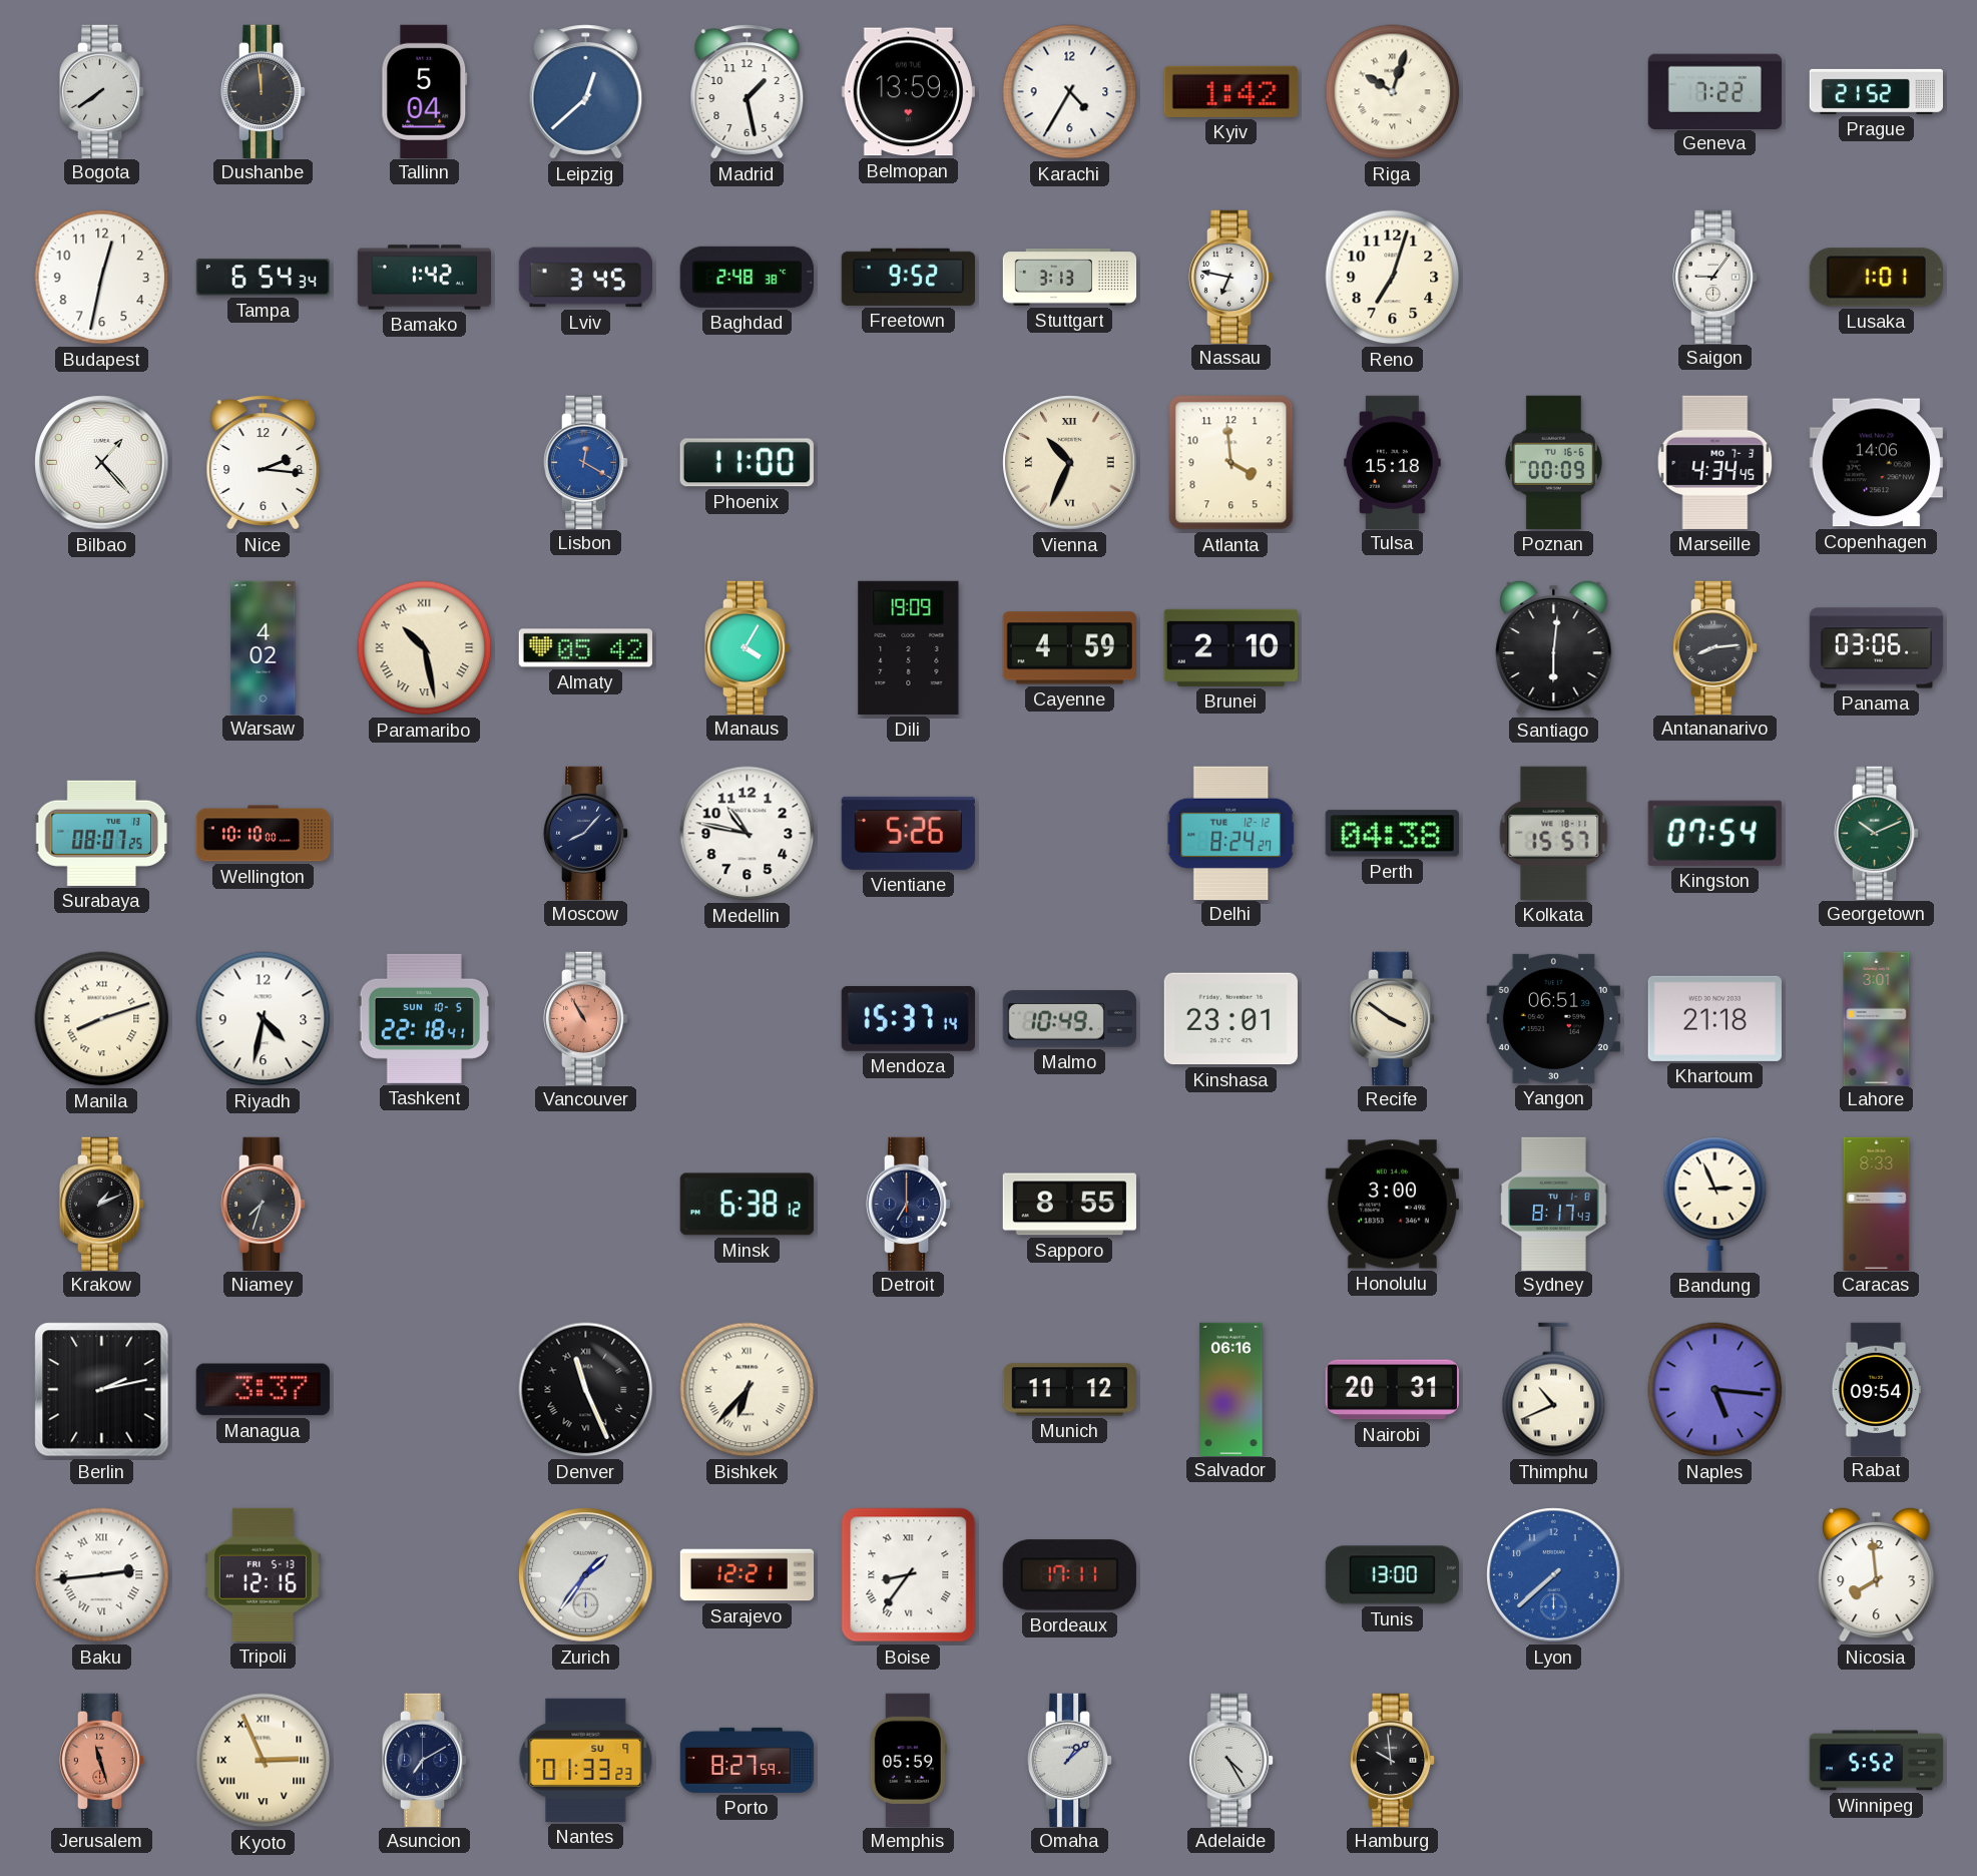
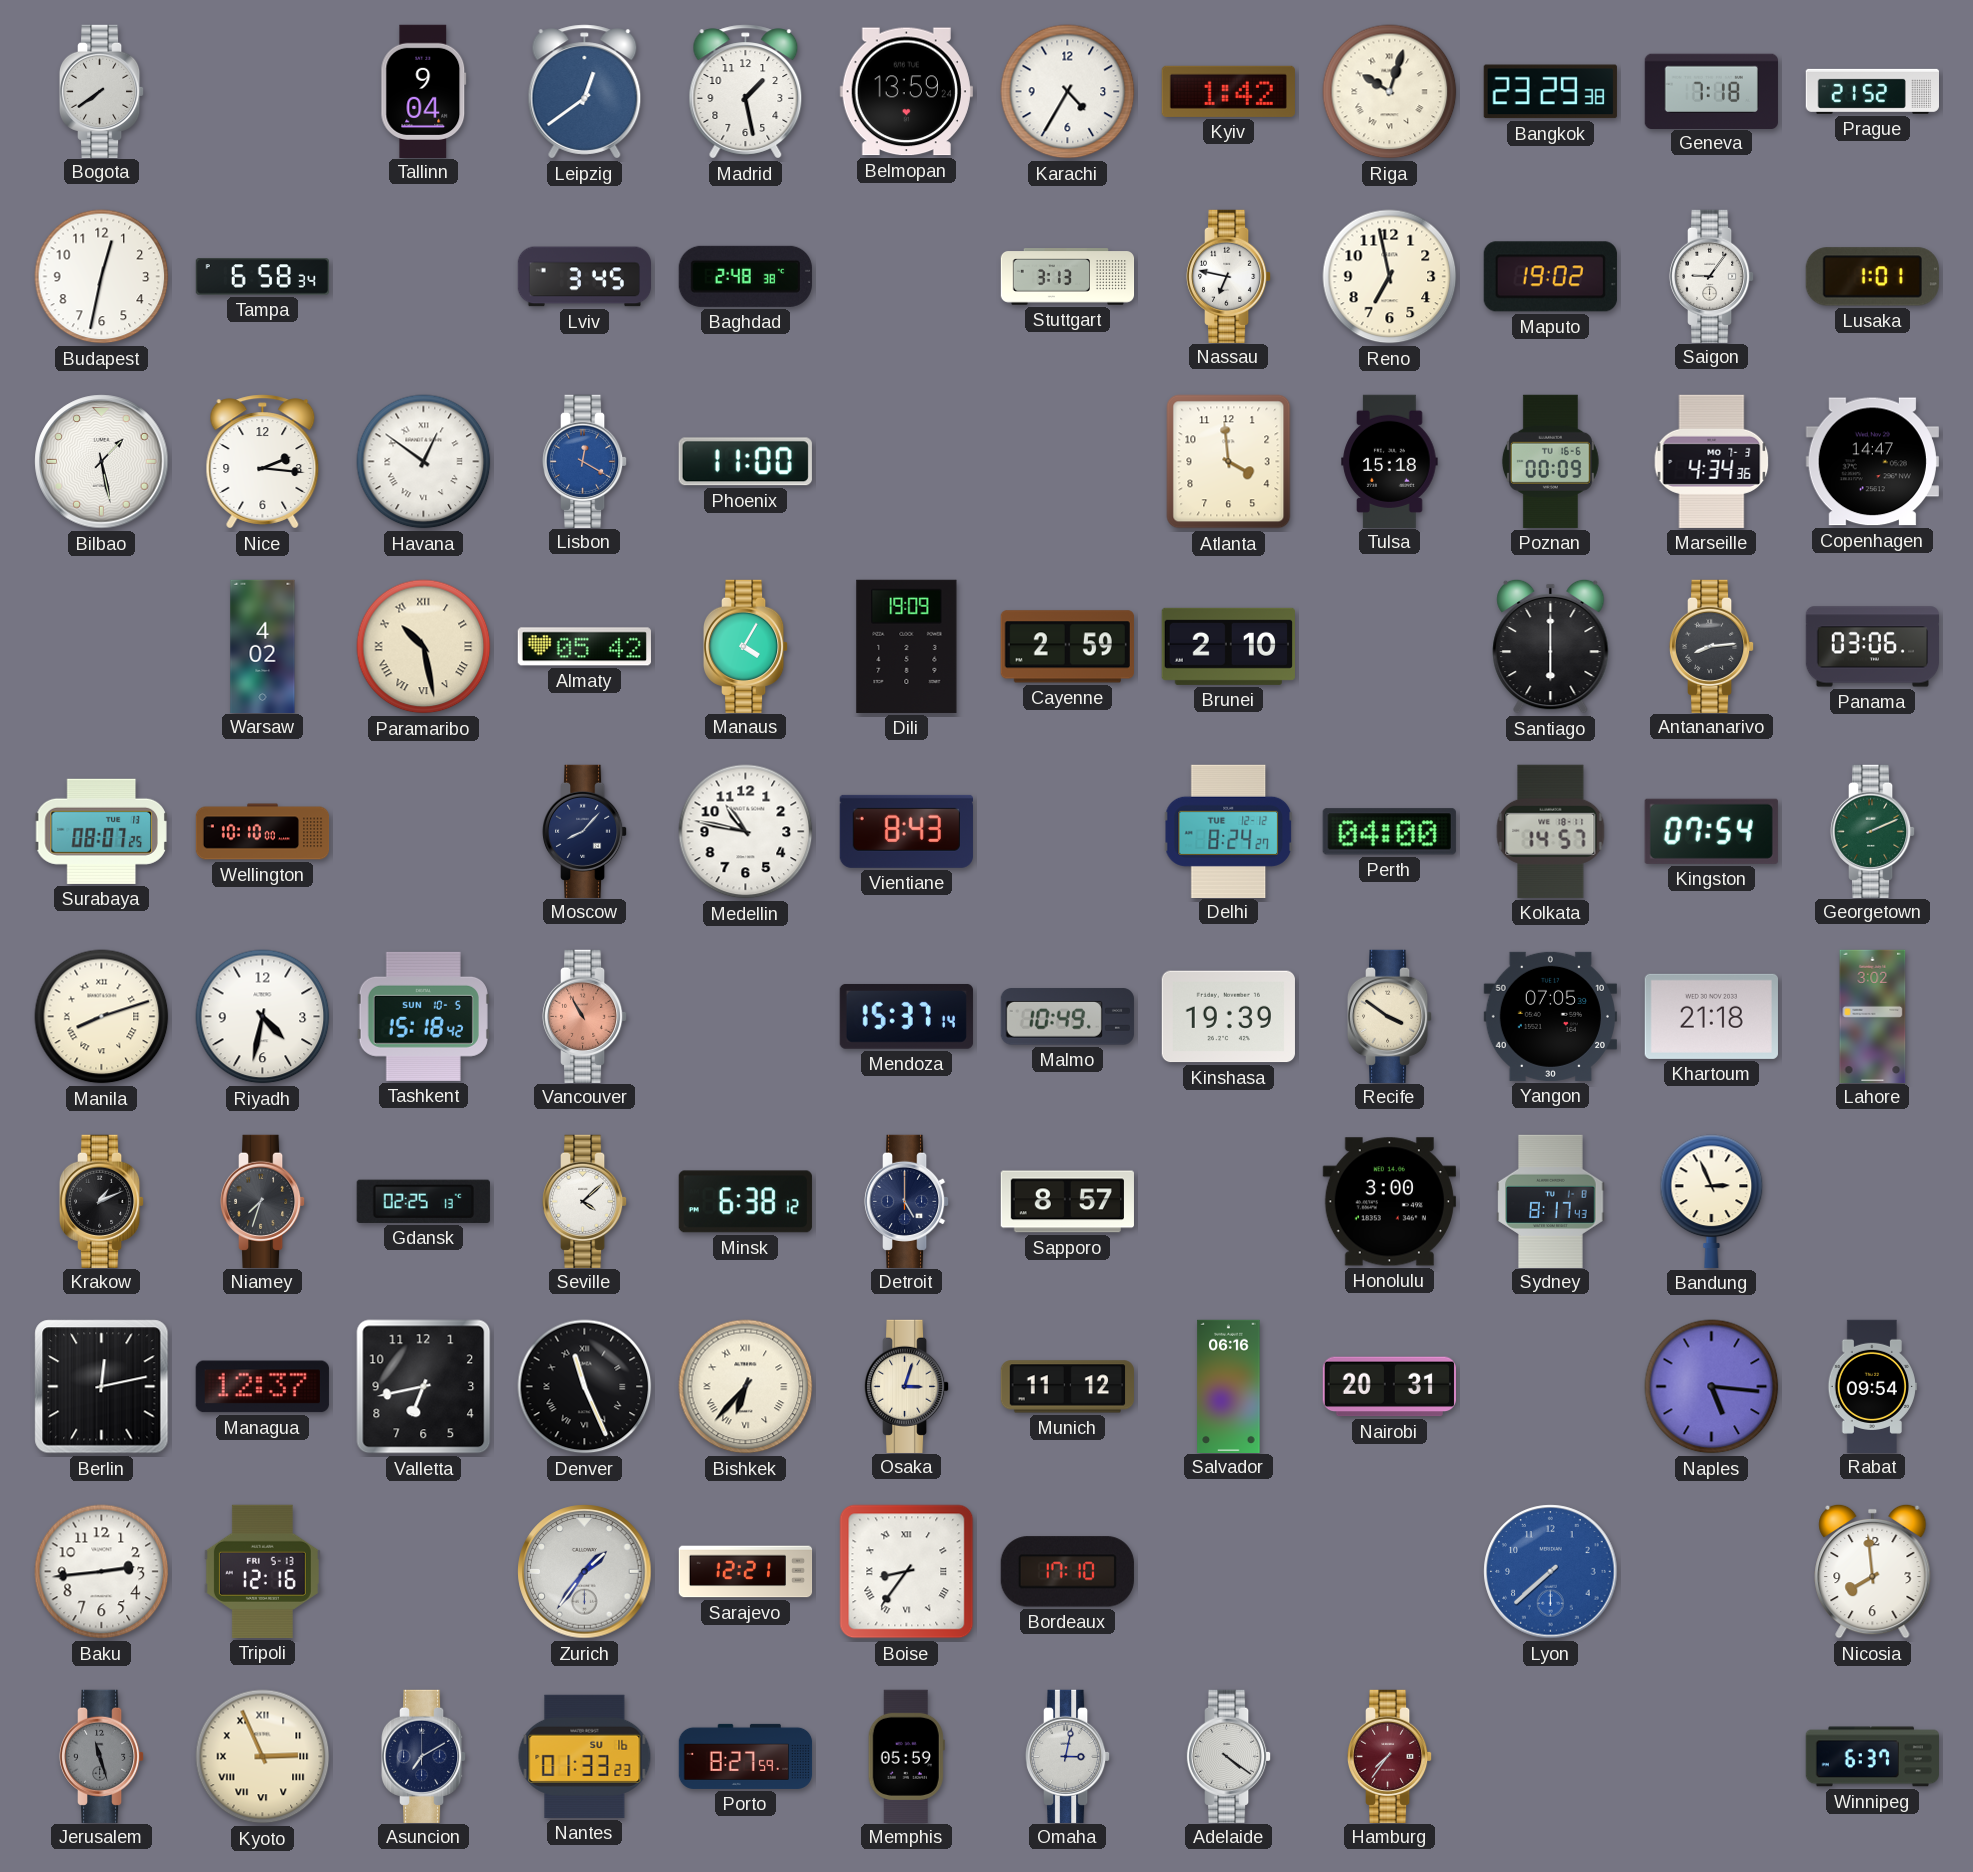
Dushanbe: 11:59 -> none
Tallinn: 5:04 -> 9:04
Leipzig: 12:38 -> 12:39
Bangkok: none -> 23:29
Geneva: 7:22 -> 7:18
Tampa: 6:54 -> 6:58
Bamako: 1:42 -> none
Freetown: 9:52 -> none
Reno: 7:03 -> 6:58
Maputo: none -> 19:02
Bilbao: 1:23 -> 1:28
Havana: none -> 12:51
Vienna: 10:34 -> none
Marseille: 4:34:45 -> 4:34:36
Copenhagen: 14:06 -> 14:47
Cayenne: 4:59 -> 2:59
Santiago: 6:01 -> 6:00
Vientiane: 5:26 -> 8:43
Perth: 04:38 -> 04:00
Kolkata: 15:57 -> 14:57
Georgetown: 10:11 -> 2:11
Tashkent: 22:18 -> 15:18
Kinshasa: 23:01 -> 19:39
Yangon: 06:51 -> 07:05
Lahore: 3:01 -> 3:02
Gdansk: none -> 02:25
Seville: none -> 4:08
Detroit: 7:00 -> 5:00
Sapporo: 8:55 -> 8:57
Caracas: 8:33 -> none
Berlin: 2:13 -> 12:13
Managua: 3:37 -> 12:37
Valletta: none -> 6:43
Osaka: none -> 3:03
Thimphu: 10:41 -> none
Baku numerals: Roman -> Arabic
Bordeaux: 17:11 -> 17:10
Tunis: 13:00 -> none
Jerusalem dial: salmon -> grey
Nantes date: SU 9 -> SU 16
Omaha: 1:08 -> 3:02
Adelaide: 4:25 -> 4:21
Hamburg: 9:59 -> 7:36
Hamburg dial: black -> burgundy
Winnipeg: 5:52 -> 6:37
